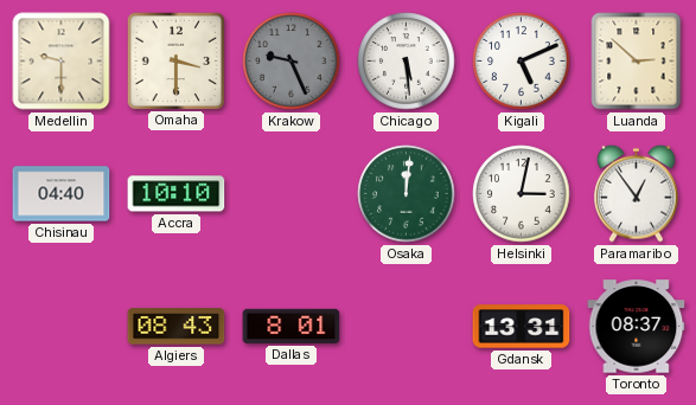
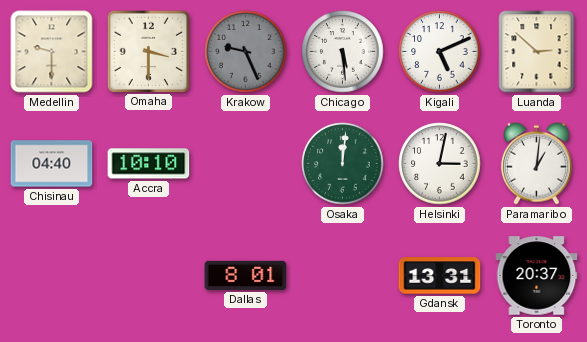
Paramaribo: 12:54 -> 1:01
Algiers: 08:43 -> none
Toronto: 08:37 -> 20:37
